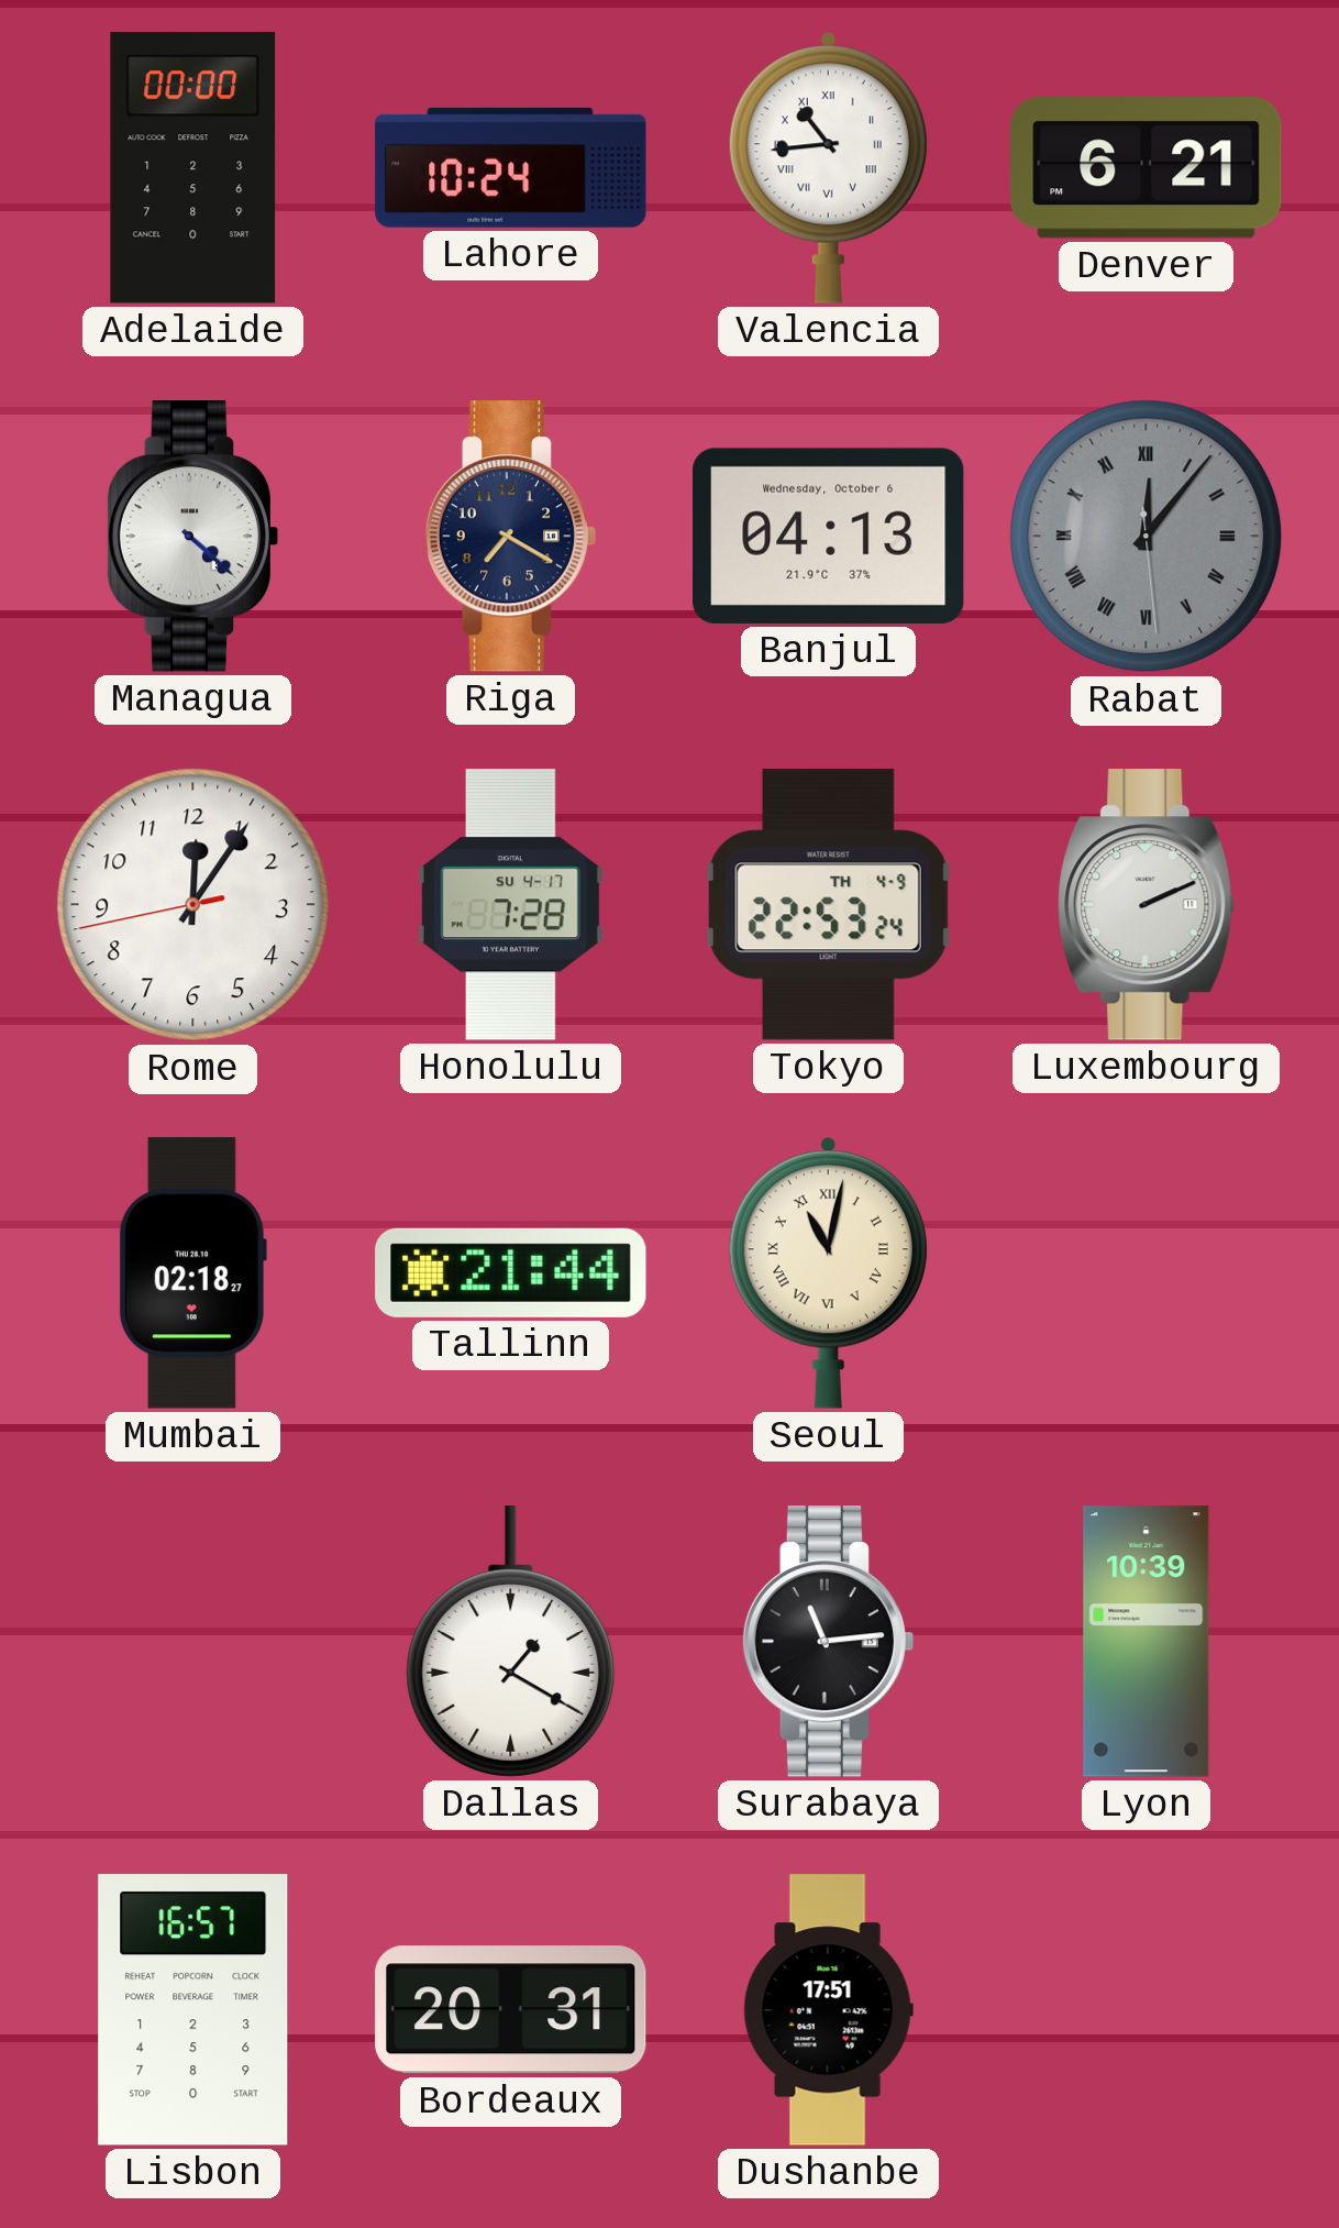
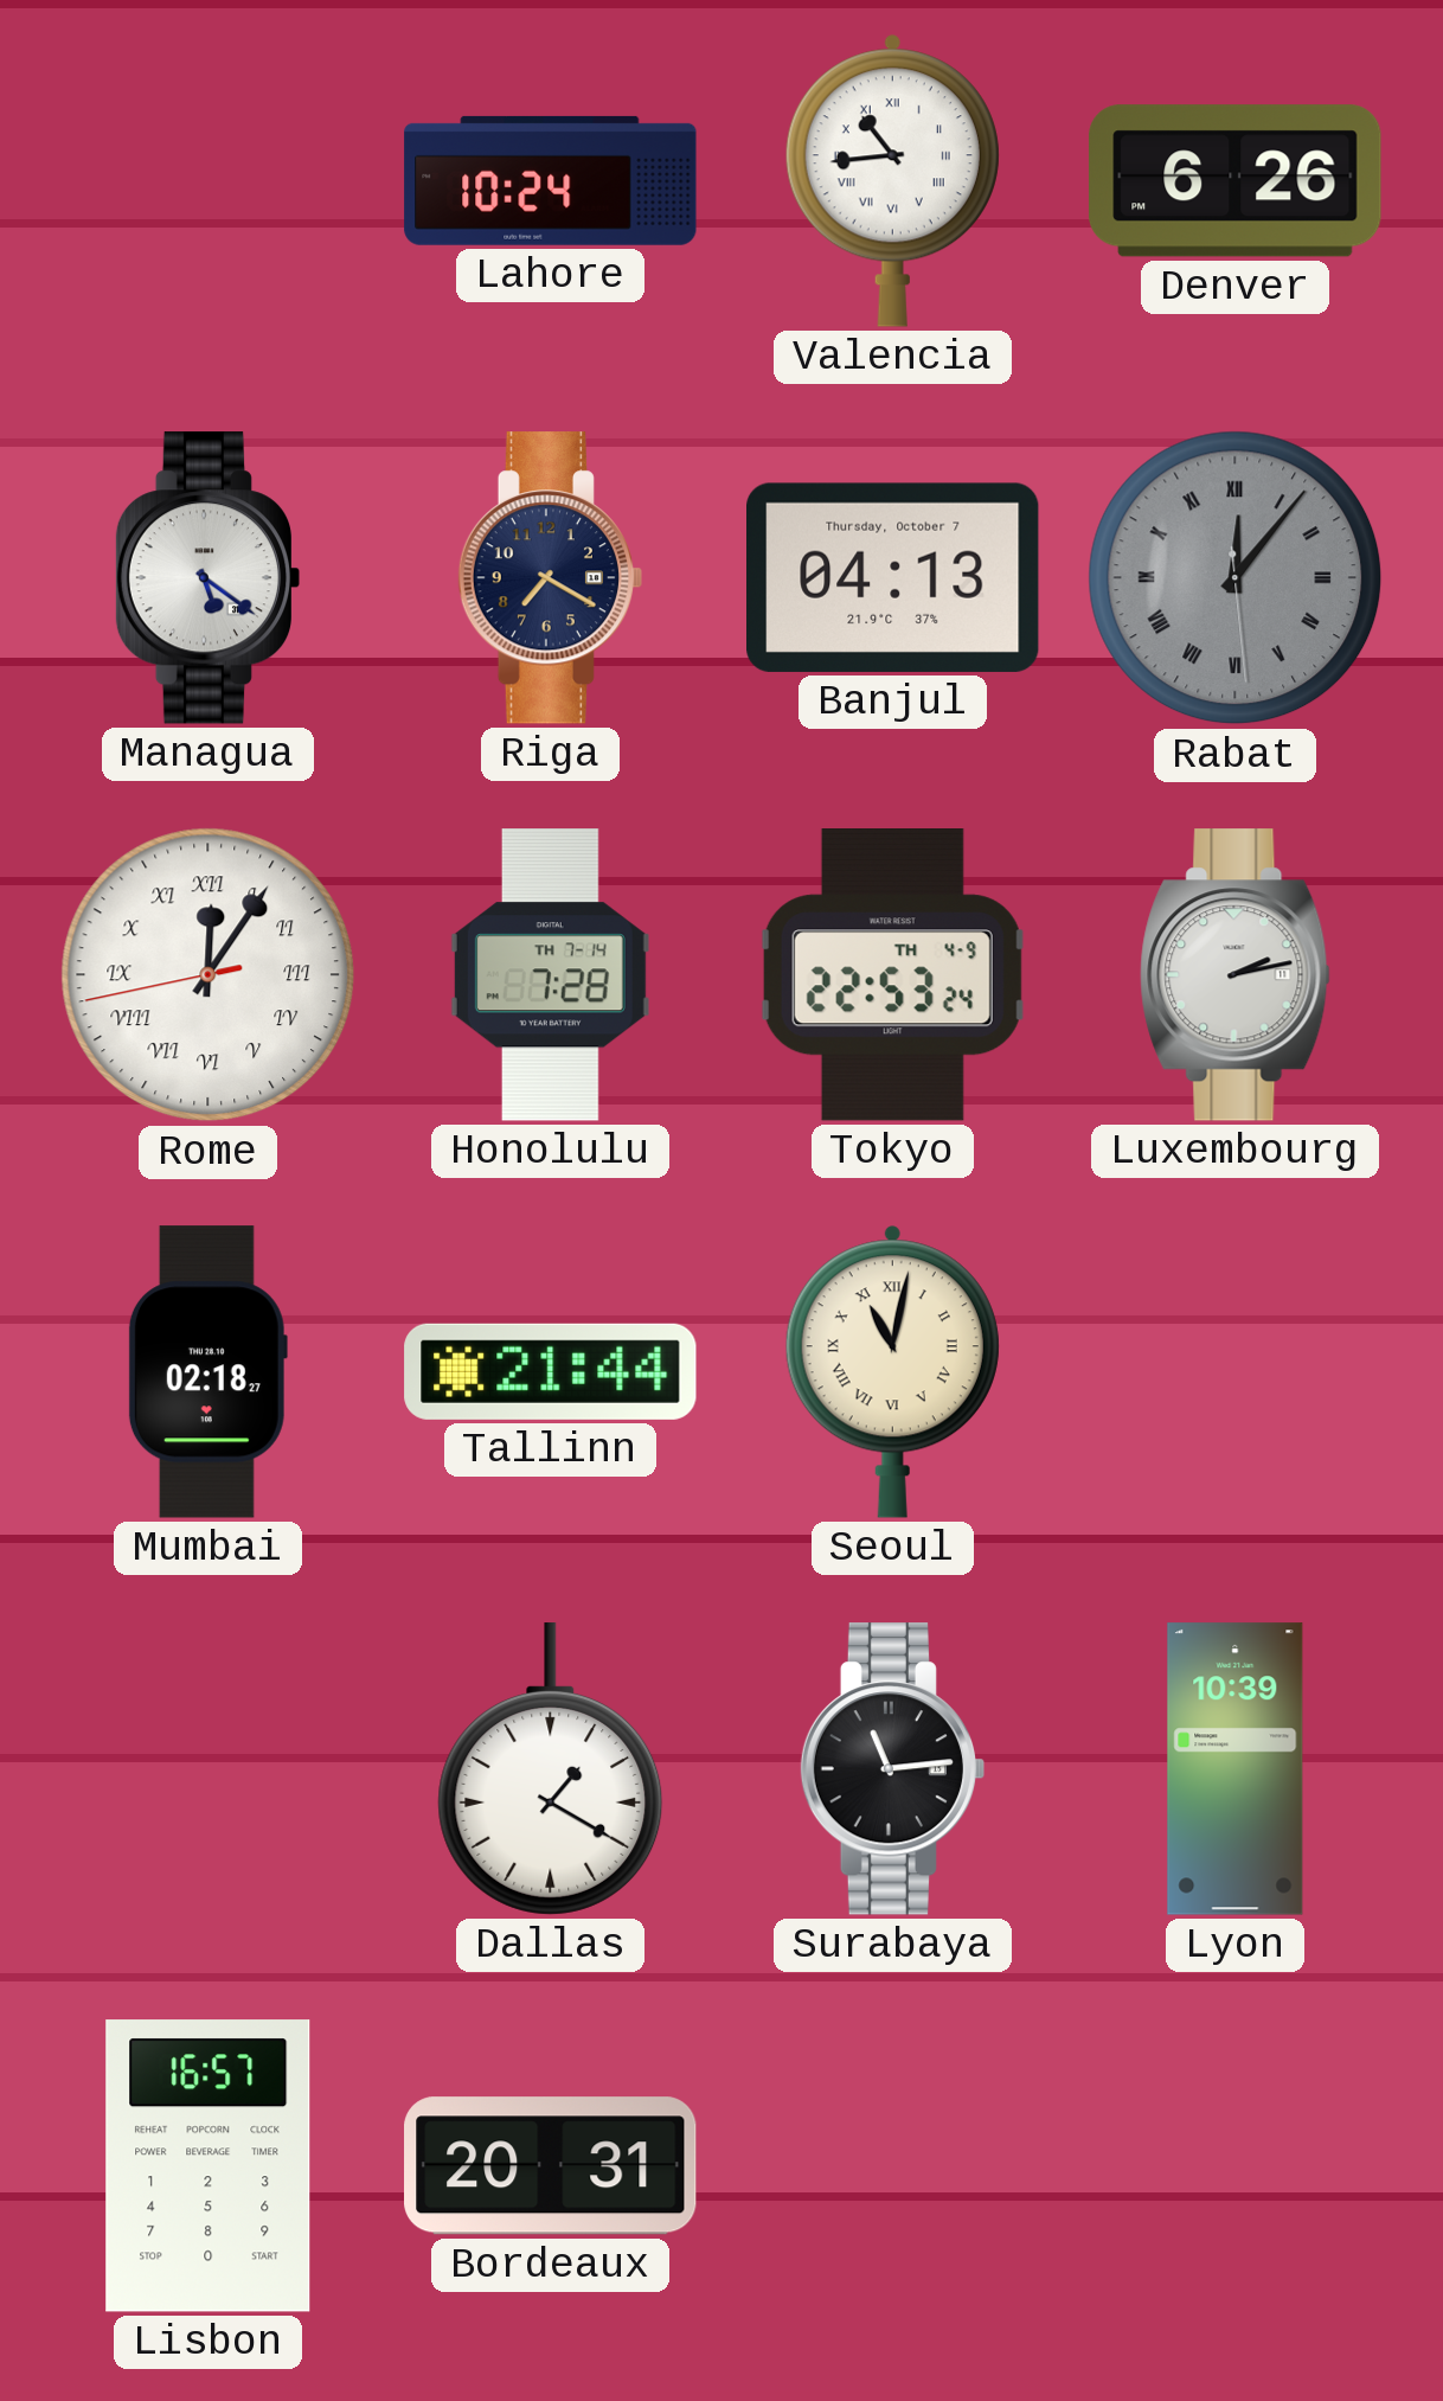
Adelaide: 00:00 -> none
Denver: 6:21 -> 6:26
Managua: 4:22 -> 5:21
Banjul date: Wednesday, October 6 -> Thursday, October 7
Rome numerals: Arabic -> Roman
Honolulu date: SU 4-17 -> TH 7-14
Luxembourg: 2:11 -> 2:13
Dushanbe: 17:51 -> none
